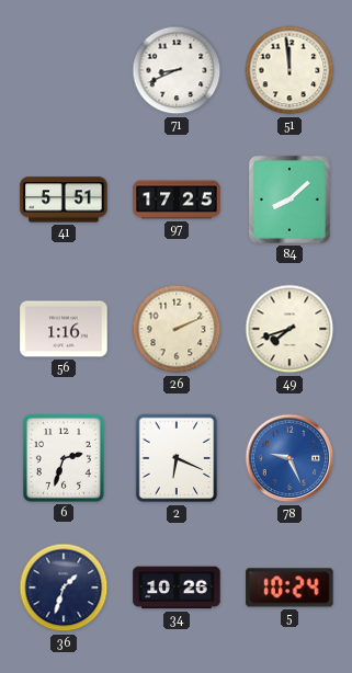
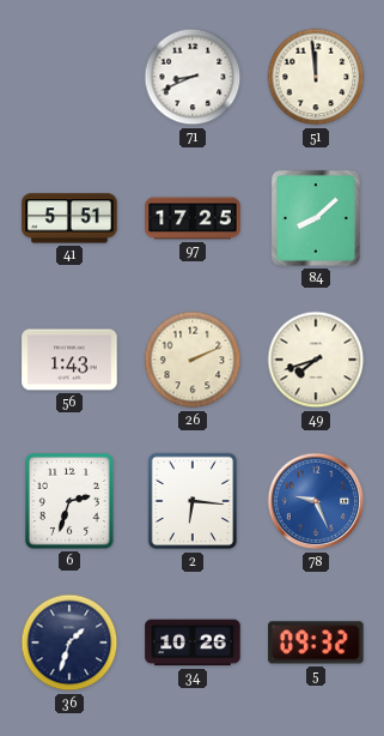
56: 1:16 -> 1:43
2: 6:19 -> 6:16
5: 10:24 -> 09:32
